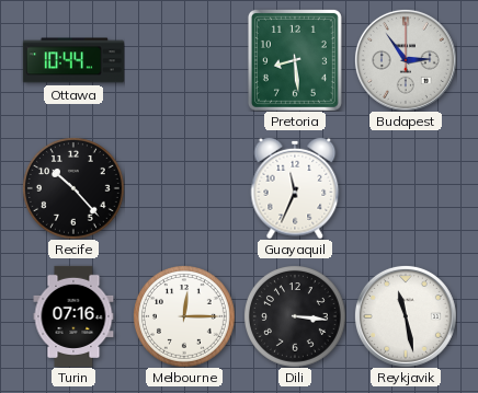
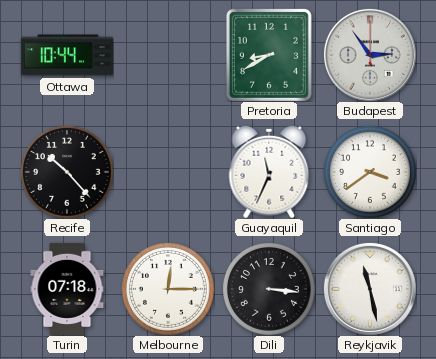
Pretoria: 8:29 -> 8:40
Santiago: none -> 3:39
Turin: 07:16 -> 07:18
